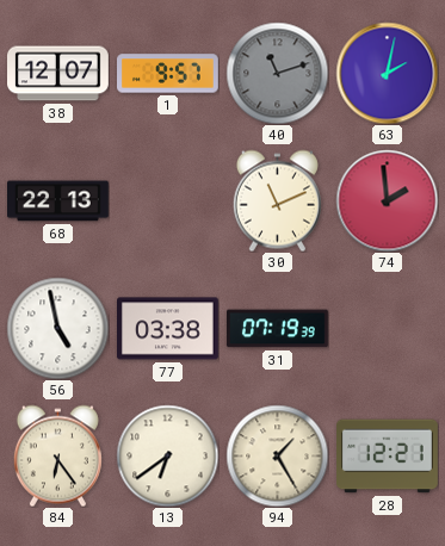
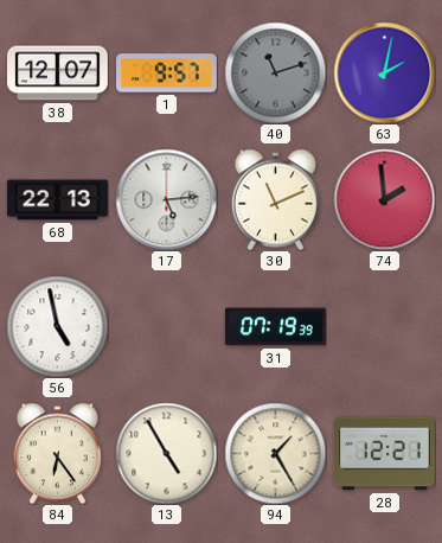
17: none -> 5:14
77: 03:38 -> none
13: 6:39 -> 4:55
